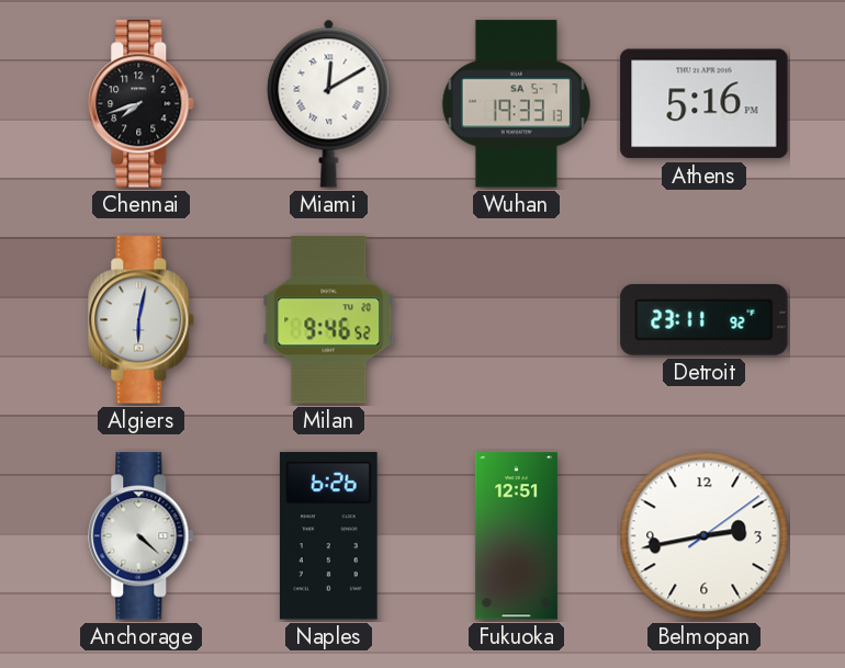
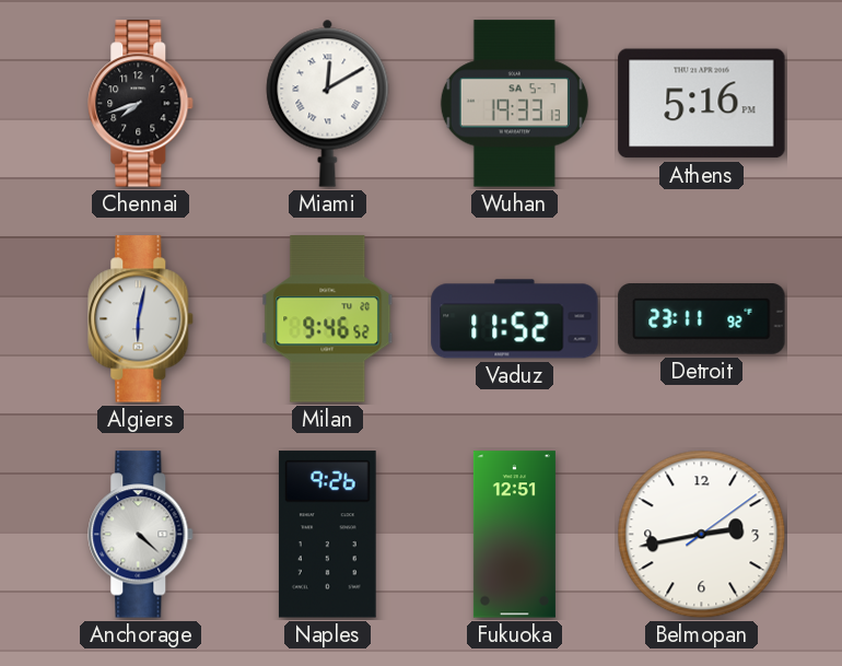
Vaduz: none -> 11:52
Naples: 6:26 -> 9:26
